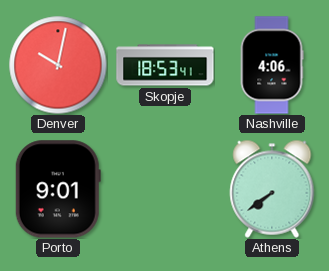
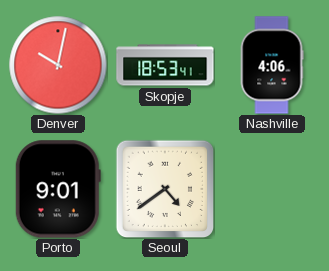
Seoul: none -> 4:39
Athens: 7:39 -> none
